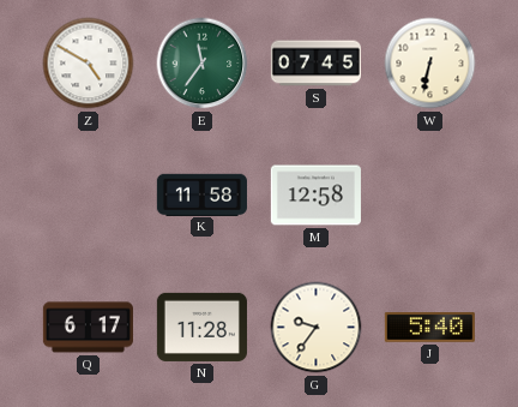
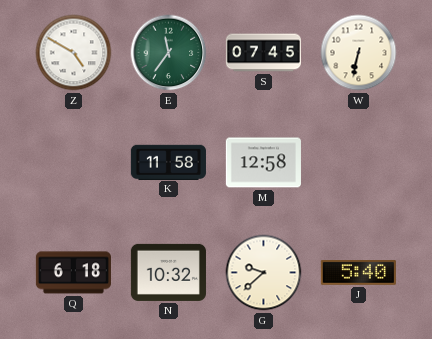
Q: 6:17 -> 6:18
N: 11:28 -> 10:32
G: 9:36 -> 9:38
